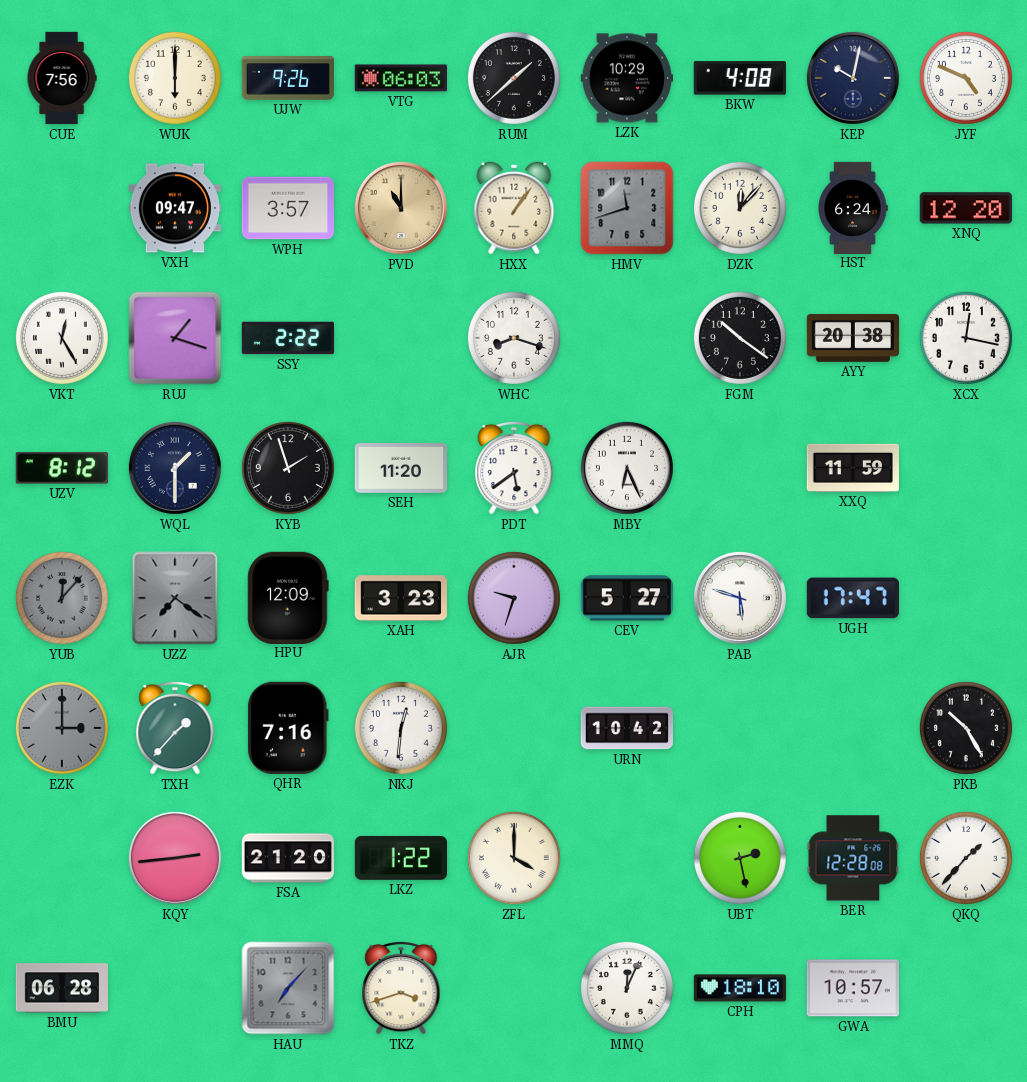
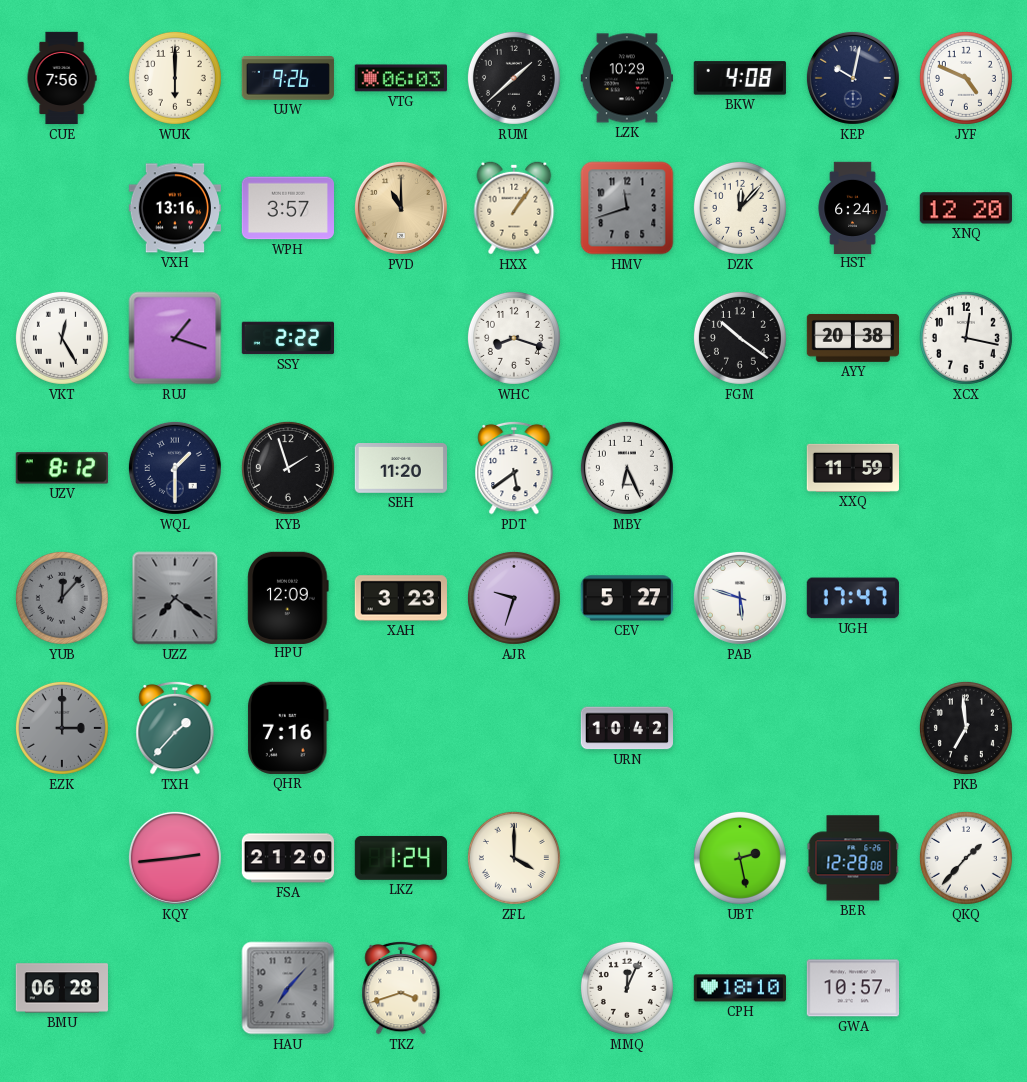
VXH: 09:47 -> 13:16
NKJ: 12:31 -> none
PKB: 10:25 -> 6:59
LKZ: 1:22 -> 1:24
